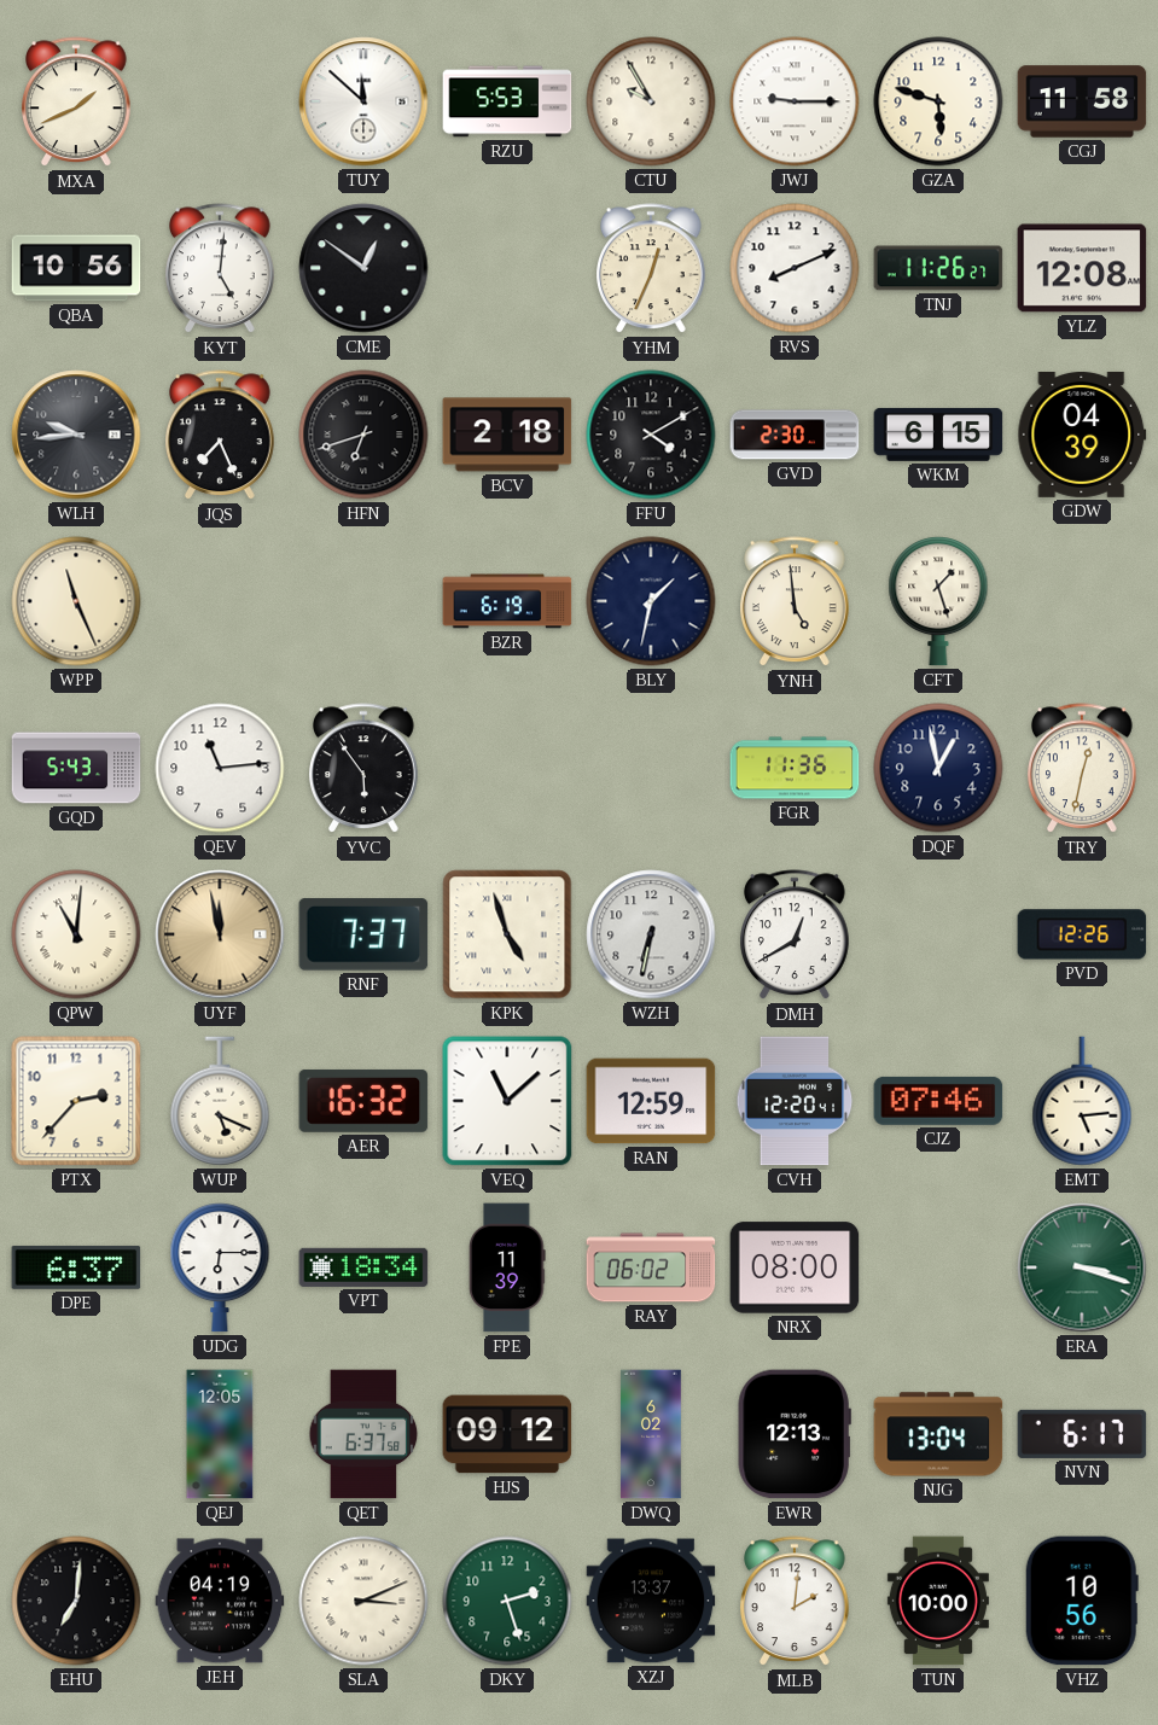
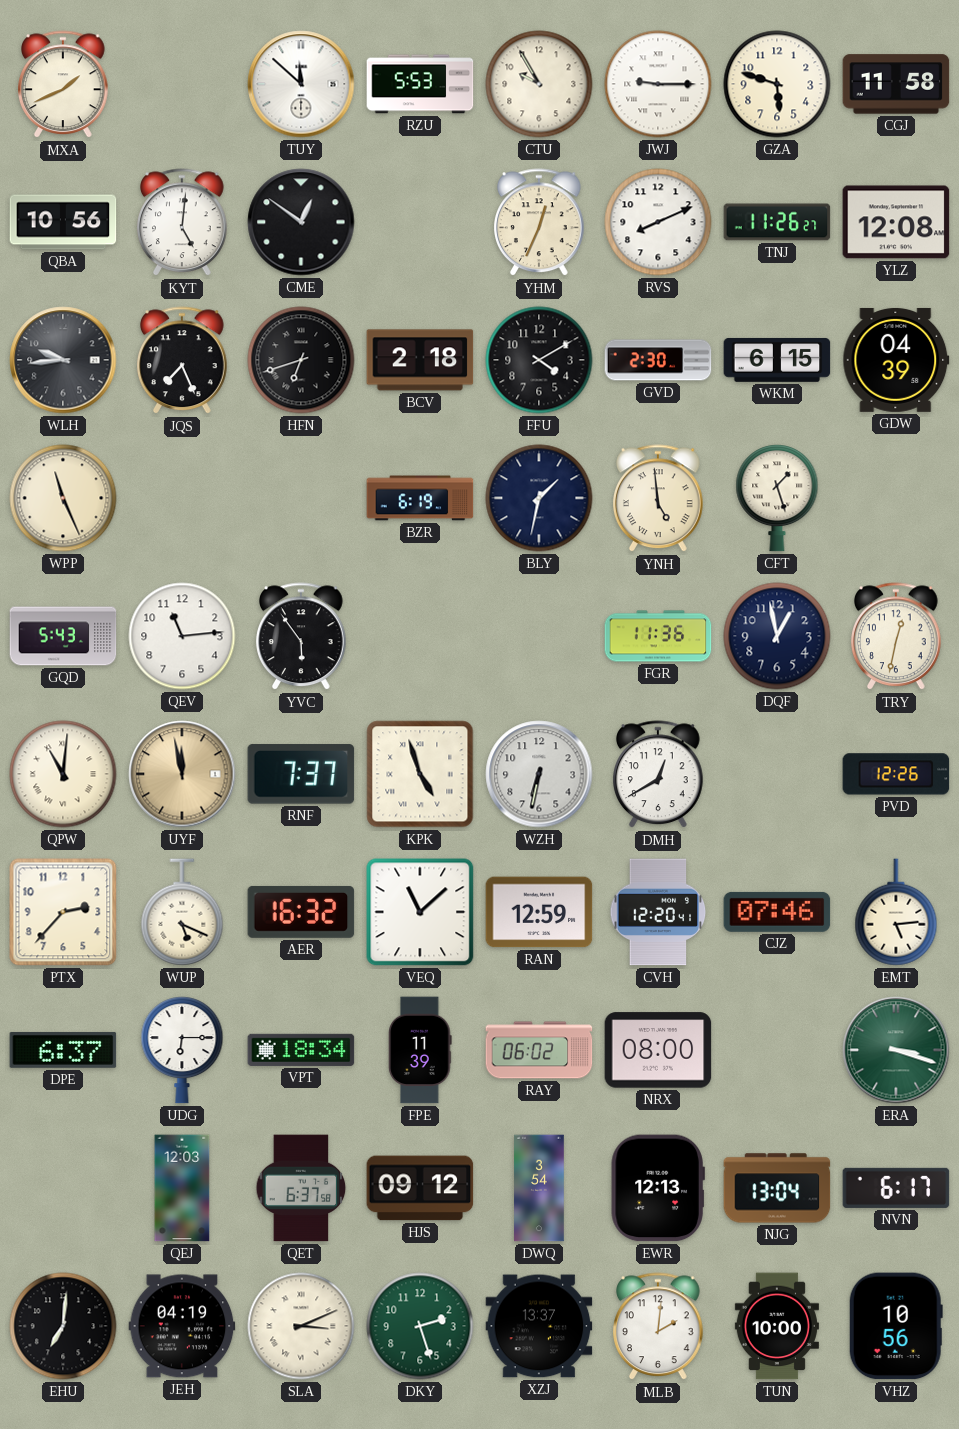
QEJ: 12:05 -> 12:03
DWQ: 6:02 -> 3:54
